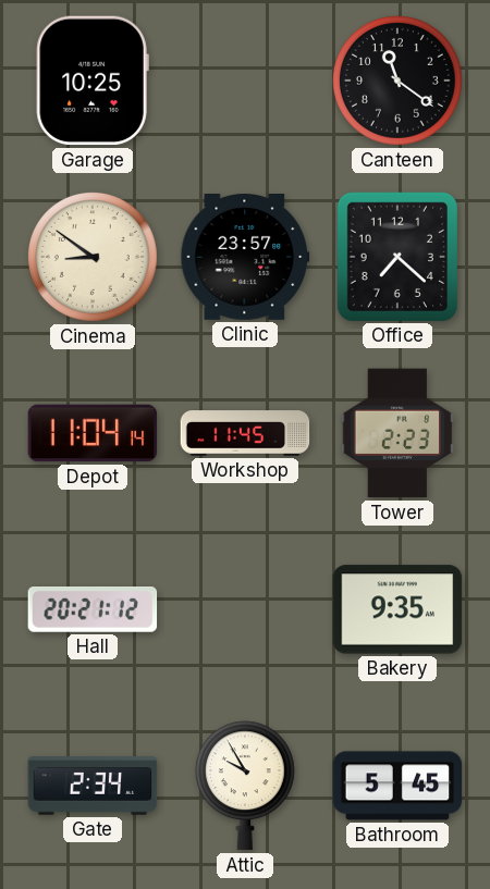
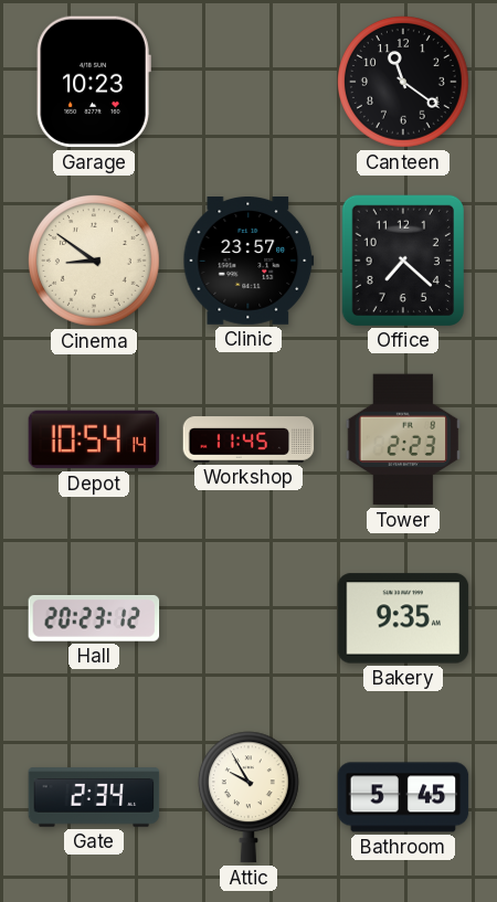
Garage: 10:25 -> 10:23
Depot: 11:04 -> 10:54
Hall: 20:21 -> 20:23
